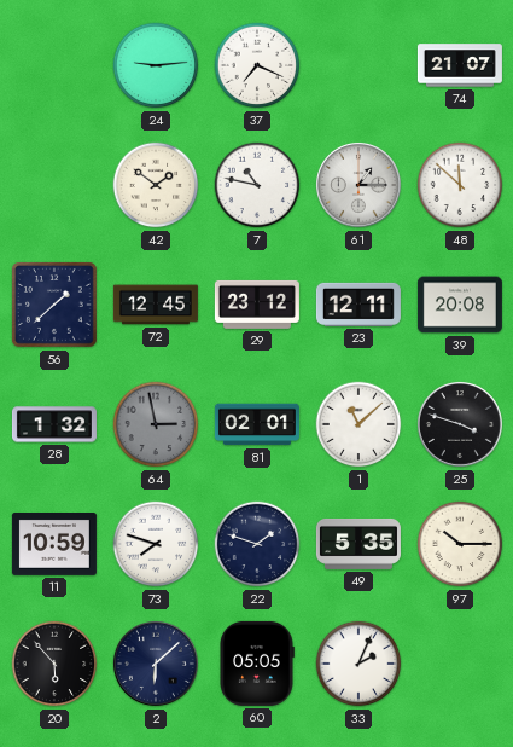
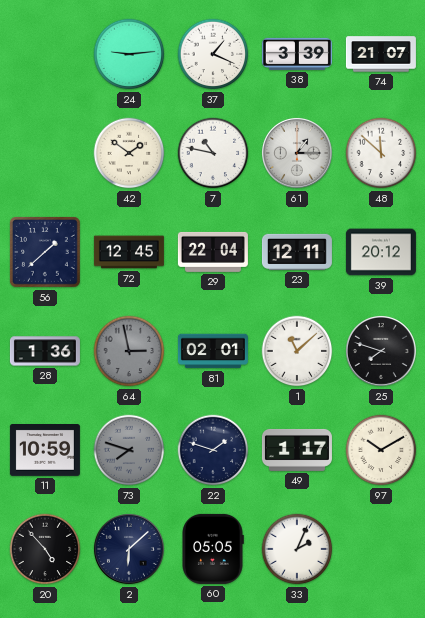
37: 7:19 -> 1:19
38: none -> 3:39
29: 23:12 -> 22:04
39: 20:08 -> 20:12
28: 1:32 -> 1:36
25: 3:48 -> 7:48
73 dial: white -> grey
49: 5:35 -> 1:17
97: 10:15 -> 10:10
20: 5:53 -> 4:53
